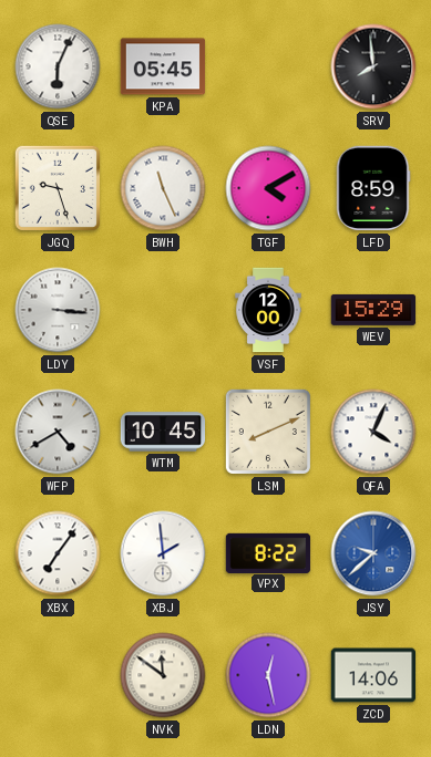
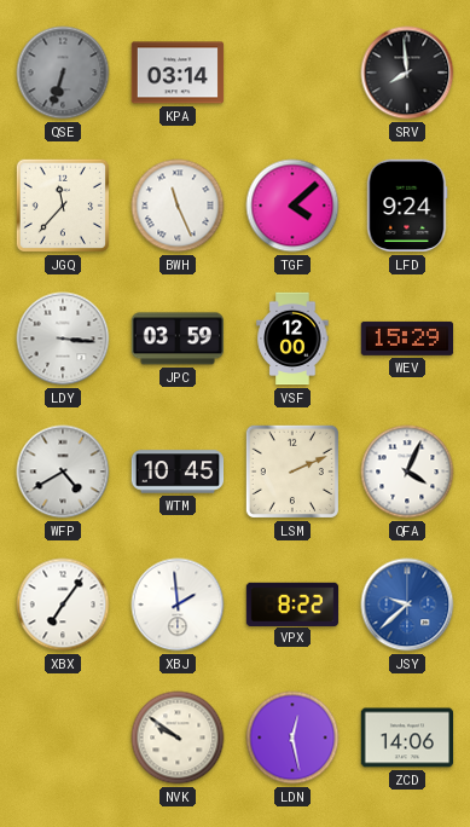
QSE: 6:04 -> 6:33
QSE dial: white -> grey
KPA: 05:45 -> 03:14
JGQ: 9:27 -> 11:37
TGF: 4:10 -> 4:08
LFD: 8:59 -> 9:24
JPC: none -> 03:59
LSM: 8:11 -> 2:11
NVK: 11:51 -> 9:51
